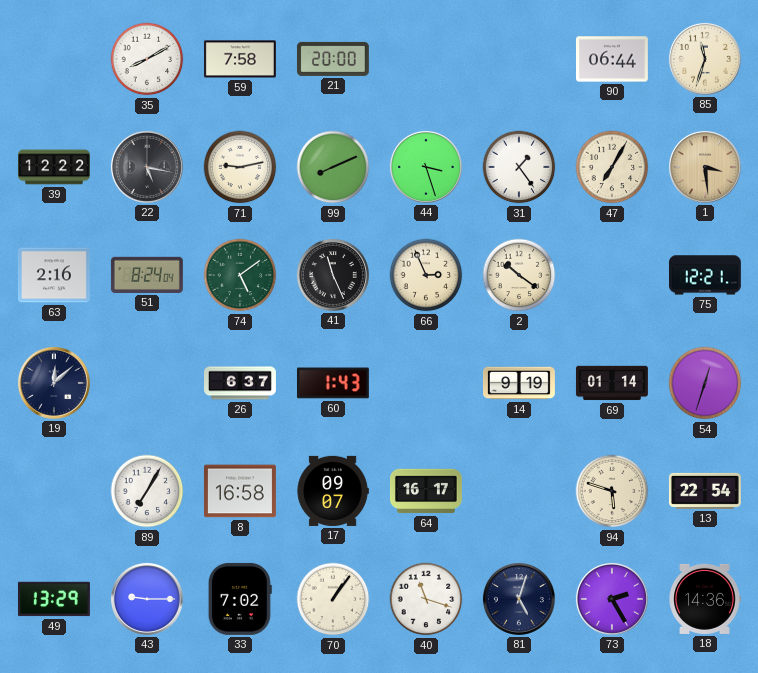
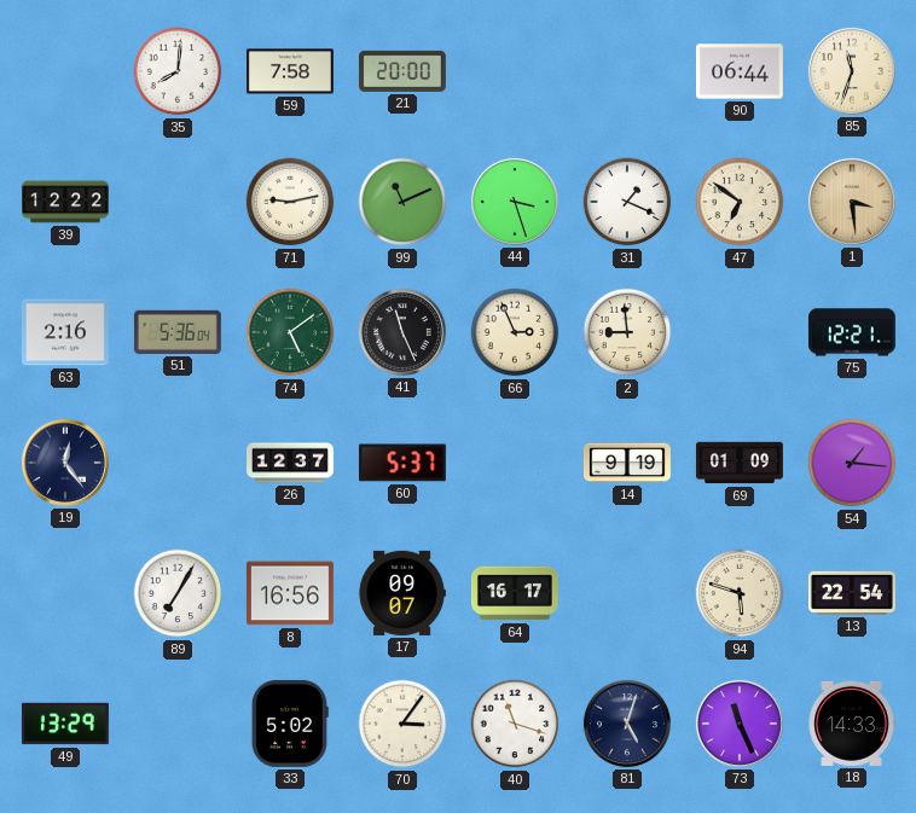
35: 8:10 -> 8:01
22: 5:17 -> none
99: 8:11 -> 11:11
31: 1:24 -> 1:19
47: 7:05 -> 6:51
51: 8:24 -> 5:36
2: 10:21 -> 8:59
19: 12:08 -> 12:24
26: 6:37 -> 12:37
60: 1:43 -> 5:37
69: 01:14 -> 01:09
54: 12:33 -> 1:16
8: 16:58 -> 16:56
43: 9:15 -> none
33: 7:02 -> 5:02
70: 1:06 -> 3:06
73: 2:25 -> 11:26
18: 14:36 -> 14:33
